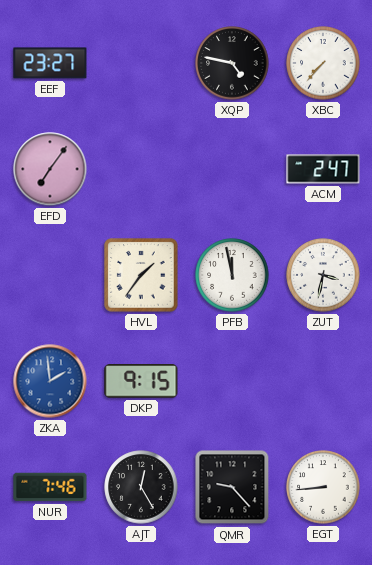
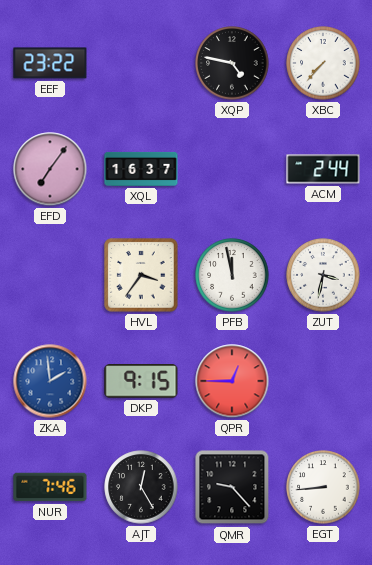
EEF: 23:27 -> 23:22
XQL: none -> 16:37
ACM: 2:47 -> 2:44
HVL: 1:36 -> 3:36
QPR: none -> 12:45
